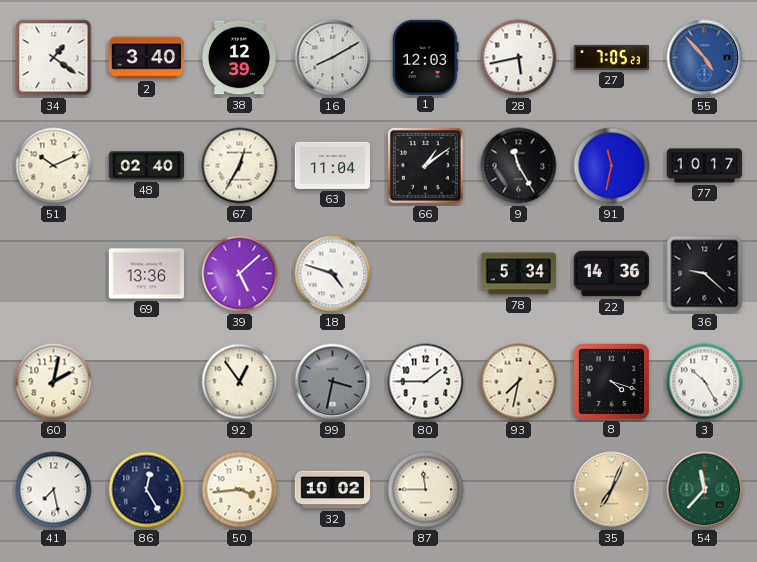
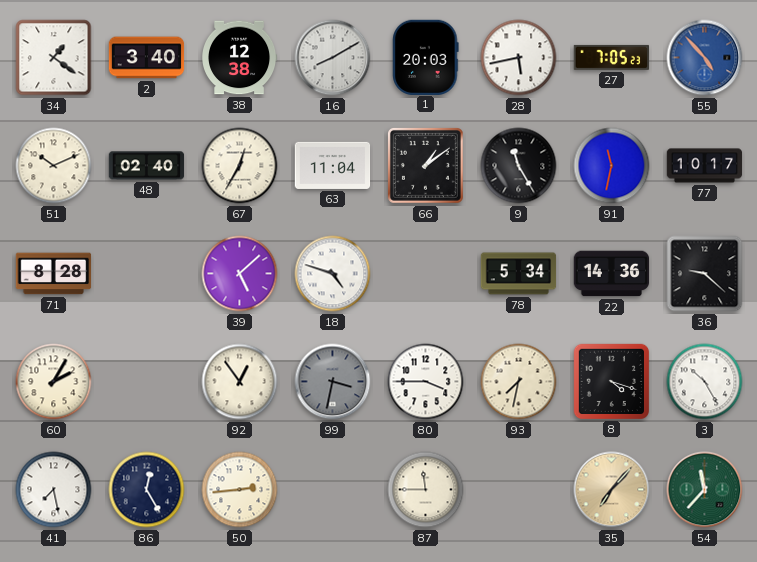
38: 12:39 -> 12:38
1: 12:03 -> 20:03
71: none -> 8:28
69: 13:36 -> none
60: 2:02 -> 2:05
80: 1:45 -> 3:45
50: 3:44 -> 2:44
32: 10:02 -> none
35: 7:04 -> 7:07
